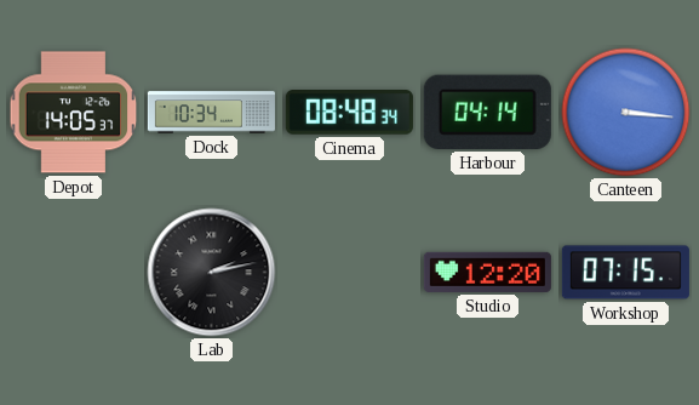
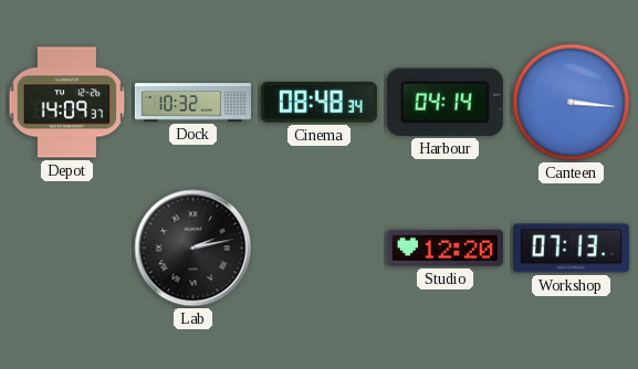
Depot: 14:05 -> 14:09
Dock: 10:34 -> 10:32
Workshop: 07:15 -> 07:13
